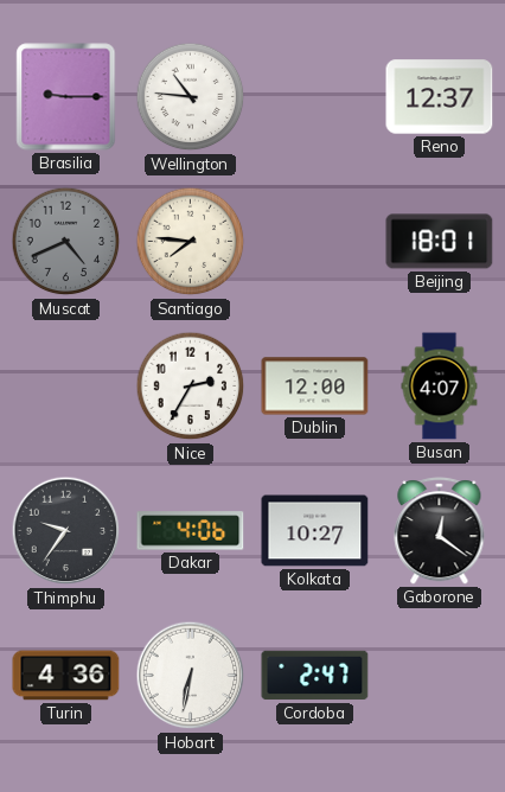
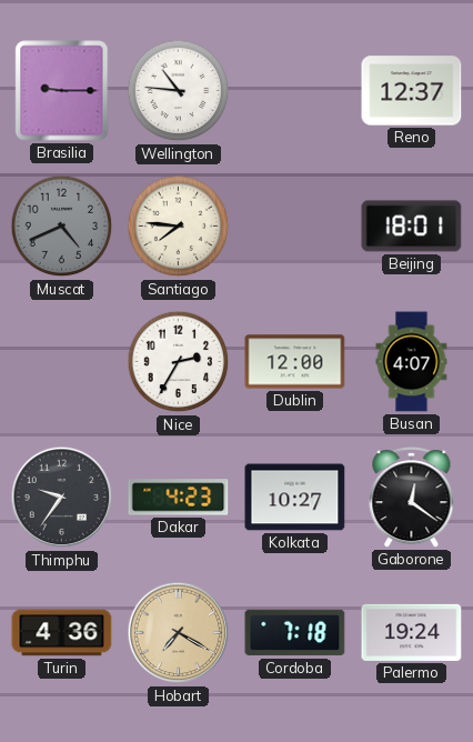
Dakar: 4:06 -> 4:23
Hobart: 6:32 -> 7:20
Hobart dial: white -> champagne
Cordoba: 2:47 -> 7:18
Palermo: none -> 19:24
